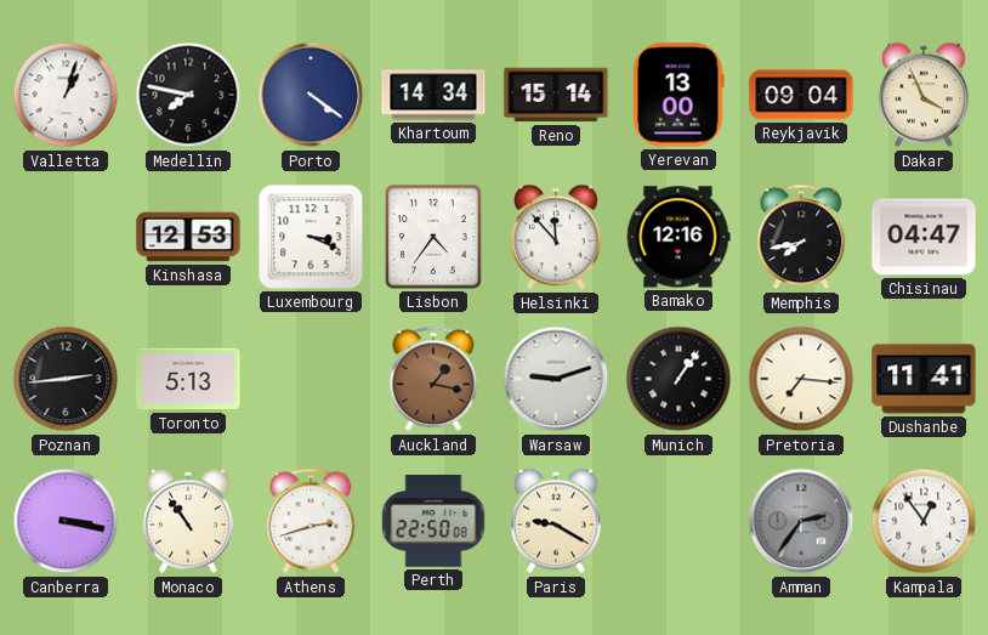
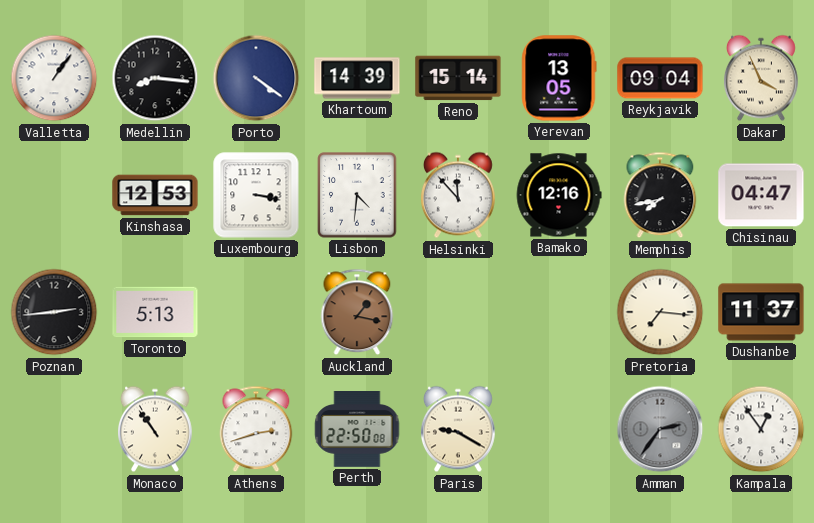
Valletta: 1:03 -> 1:06
Medellin: 7:47 -> 8:16
Khartoum: 14:34 -> 14:39
Yerevan: 13:00 -> 13:05
Luxembourg: 3:19 -> 3:17
Lisbon: 4:36 -> 4:31
Warsaw: 9:12 -> none
Munich: 1:06 -> none
Dushanbe: 11:41 -> 11:37
Canberra: 3:17 -> none
